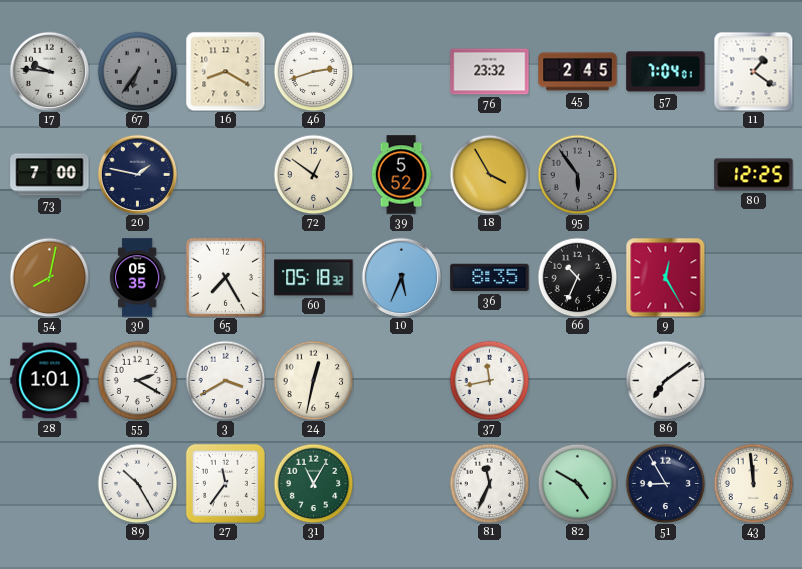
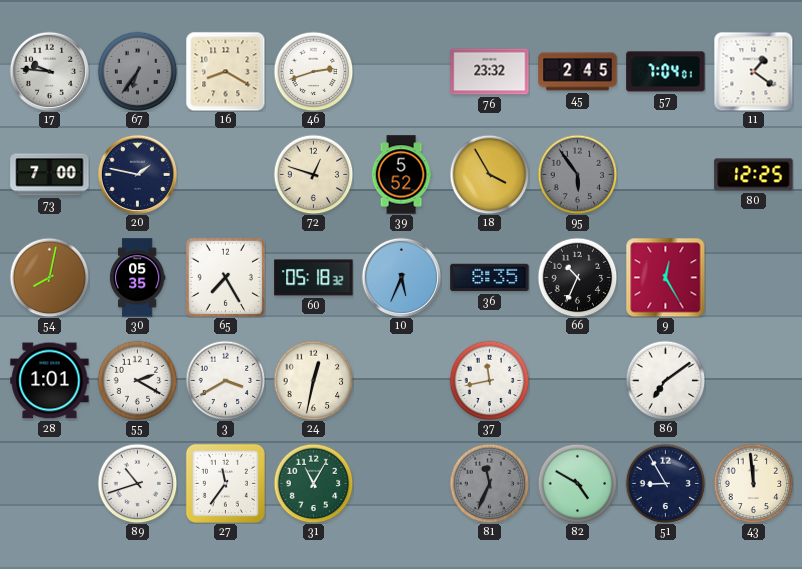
72: 12:51 -> 12:48
89: 10:25 -> 10:42
81 dial: white -> grey
